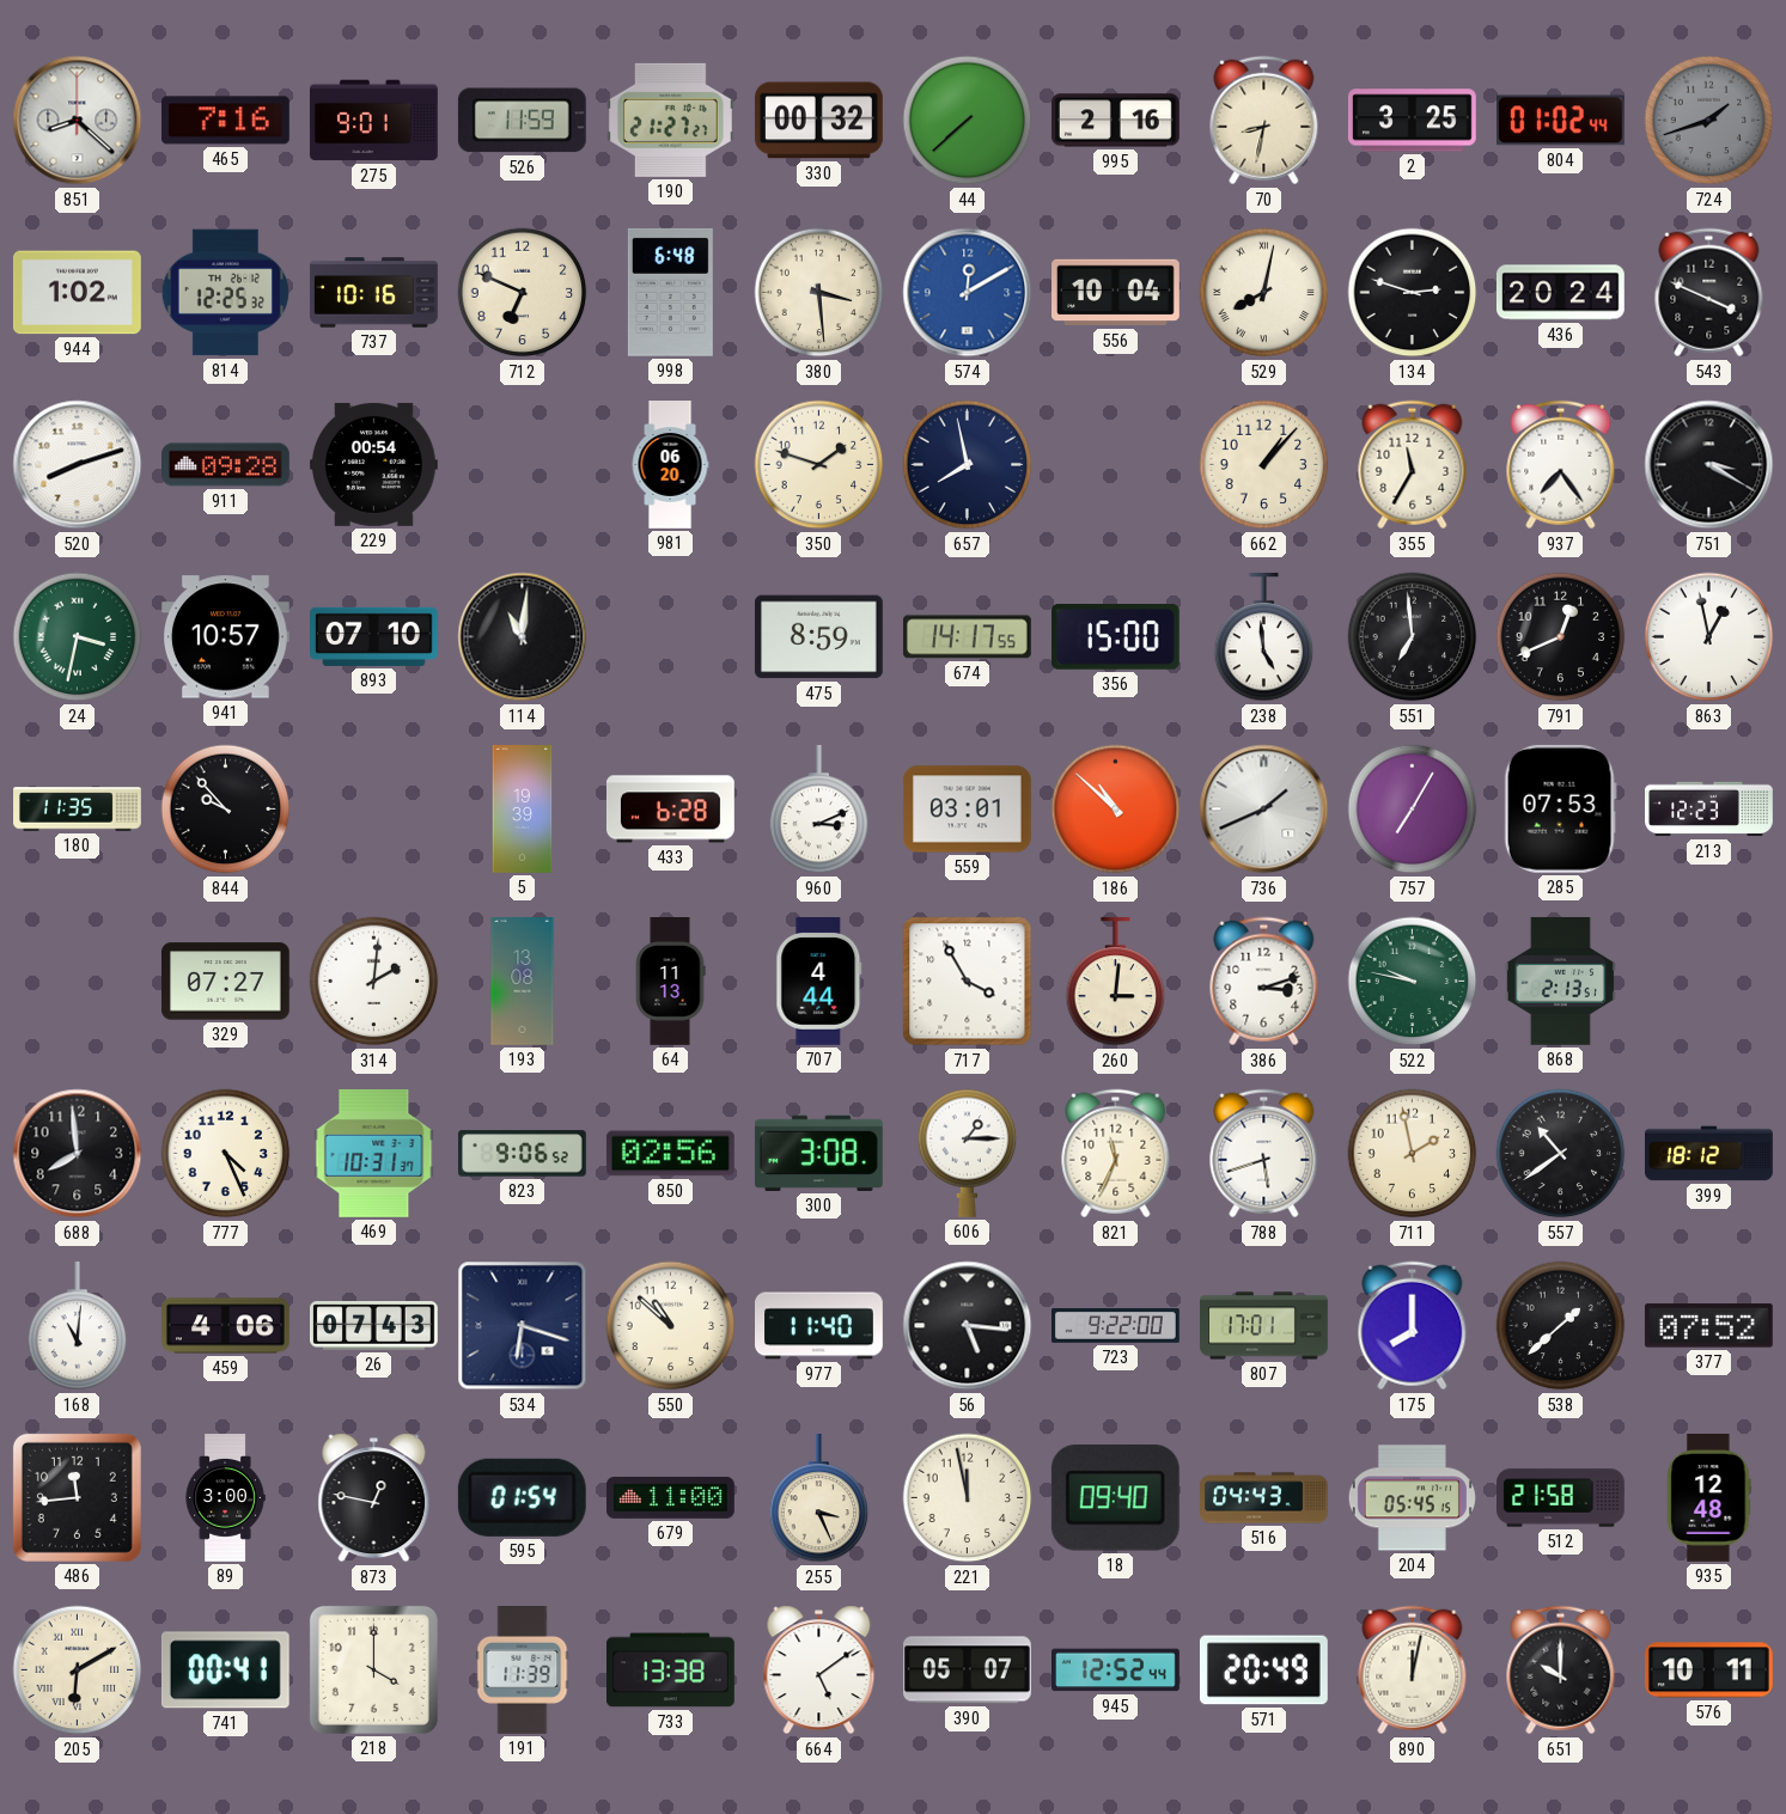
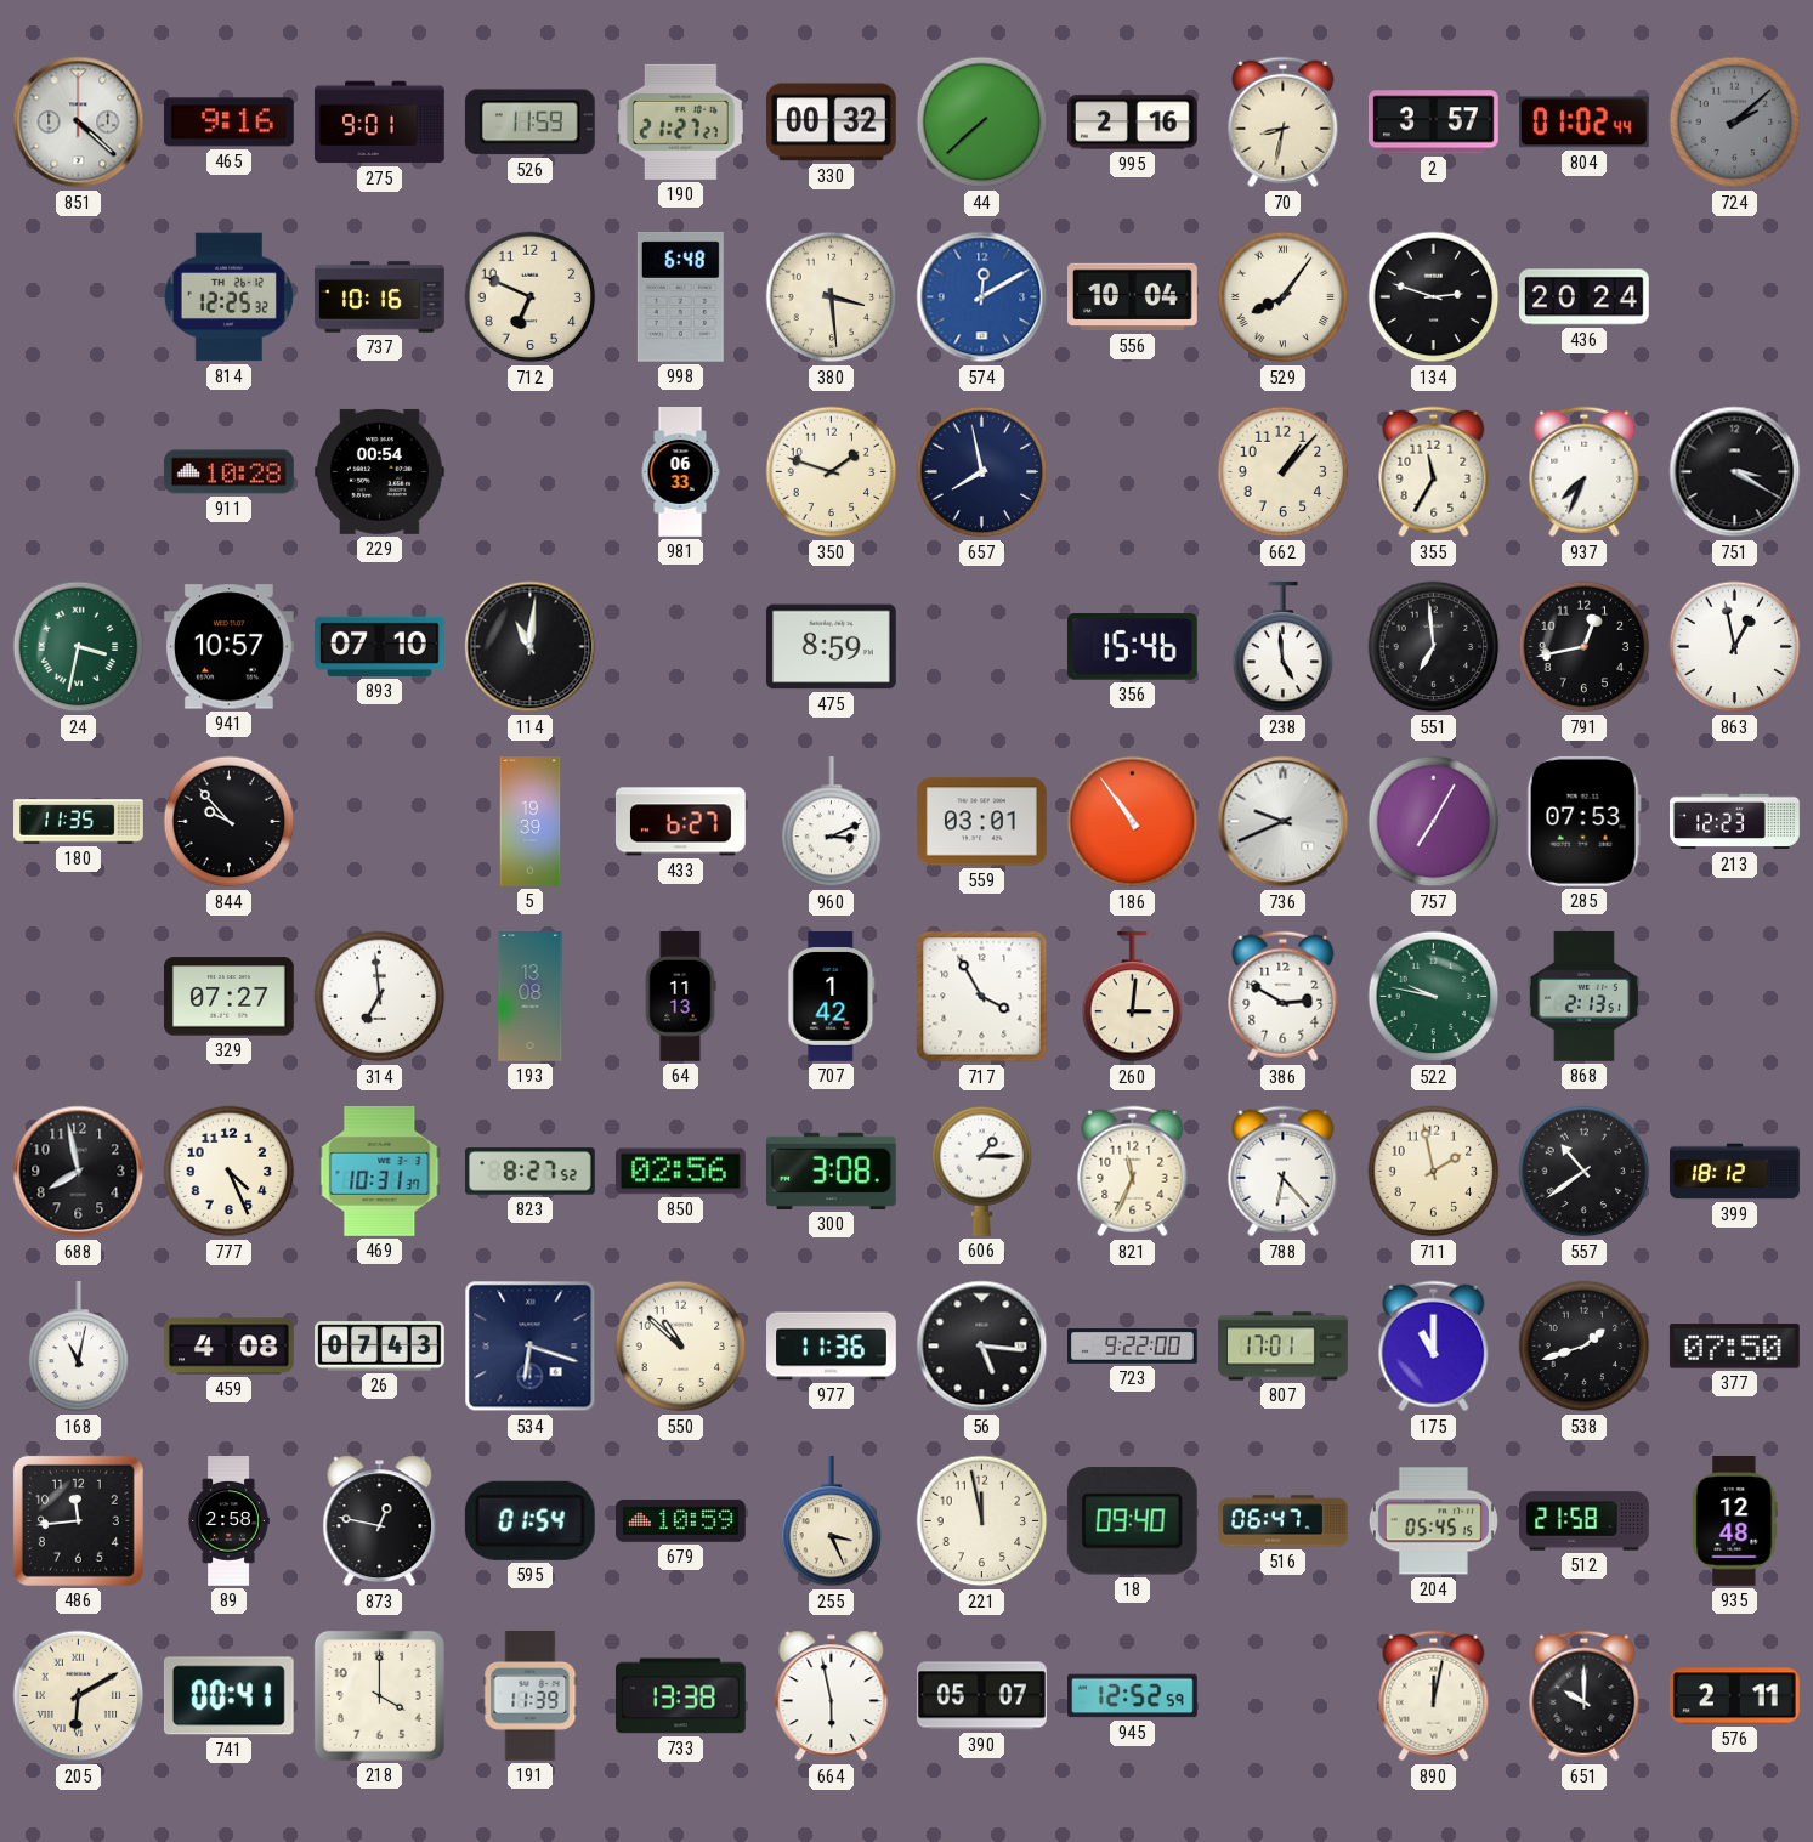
851: 8:22 -> 4:22
465: 7:16 -> 9:16
2: 3:25 -> 3:57
724: 1:42 -> 2:08
944: 1:02 -> none
529: 8:02 -> 8:06
543: 3:49 -> none
520: 8:12 -> none
911: 09:28 -> 10:28
981: 06:20 -> 06:33
937: 7:24 -> 7:34
674: 14:17 -> none
356: 15:00 -> 15:46
791: 12:41 -> 12:43
433: 6:28 -> 6:27
186: 10:52 -> 10:54
736: 1:41 -> 9:41
314: 2:01 -> 6:59
707: 4:44 -> 1:42
386: 3:12 -> 2:50
688: 7:59 -> 7:58
823: 9:06 -> 8:27
788: 5:42 -> 6:23
168: 11:01 -> 11:02
459: 4:06 -> 4:08
977: 11:40 -> 11:36
175: 8:00 -> 11:00
538: 1:38 -> 1:42
377: 07:52 -> 07:50
89: 3:00 -> 2:58
679: 11:00 -> 10:59
516: 04:43 -> 06:47
664: 5:09 -> 5:58
945: 12:52:44 -> 12:52:59
571: 20:49 -> none
576: 10:11 -> 2:11
